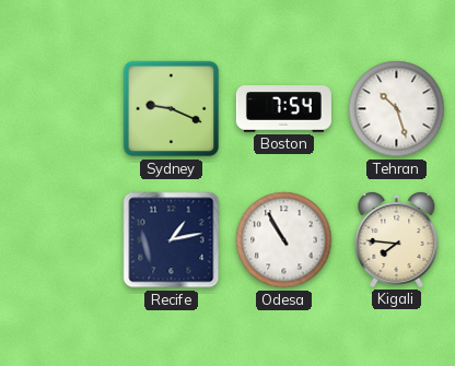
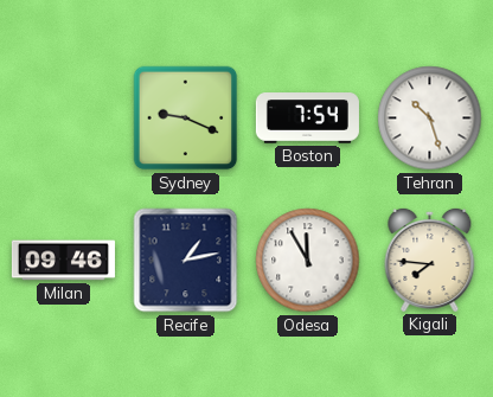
Milan: none -> 09:46
Odesa: 10:55 -> 11:55
